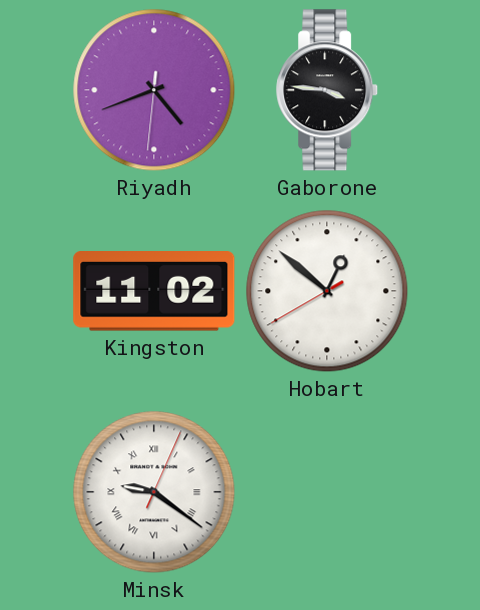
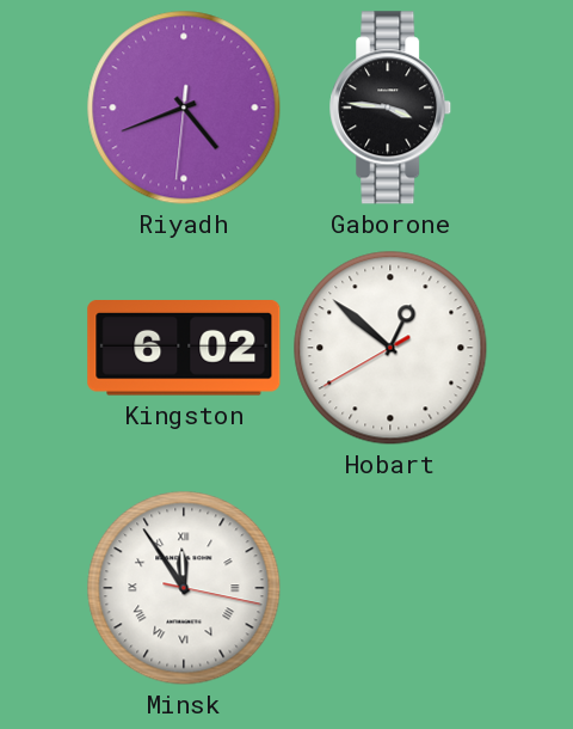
Kingston: 11:02 -> 6:02
Minsk: 9:21 -> 11:54
